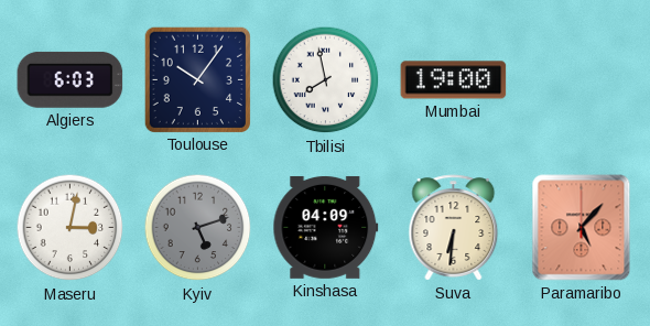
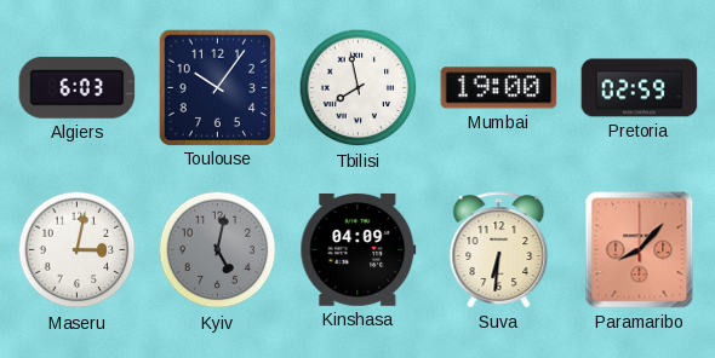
Pretoria: none -> 02:59
Kyiv: 5:12 -> 5:02
Paramaribo: 5:07 -> 8:07
